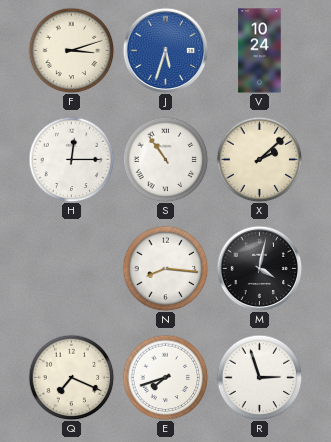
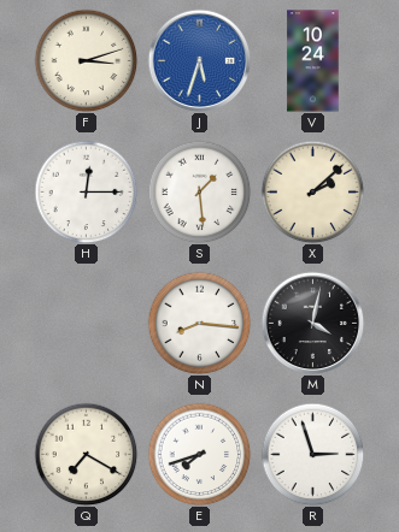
S: 10:54 -> 1:29
Q: 7:19 -> 7:20
